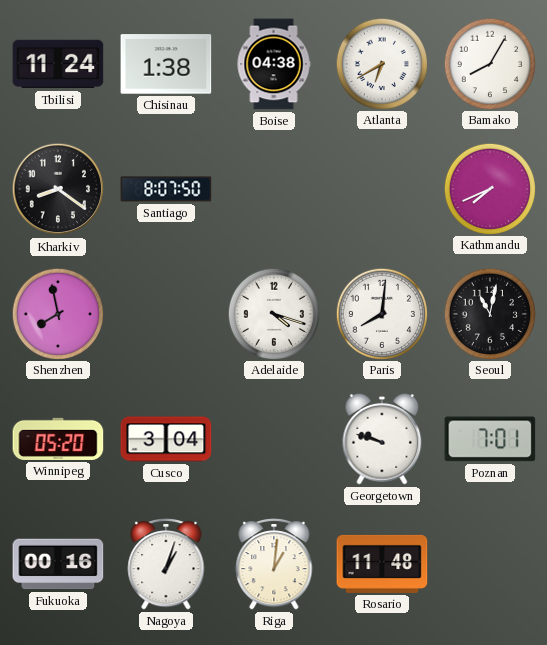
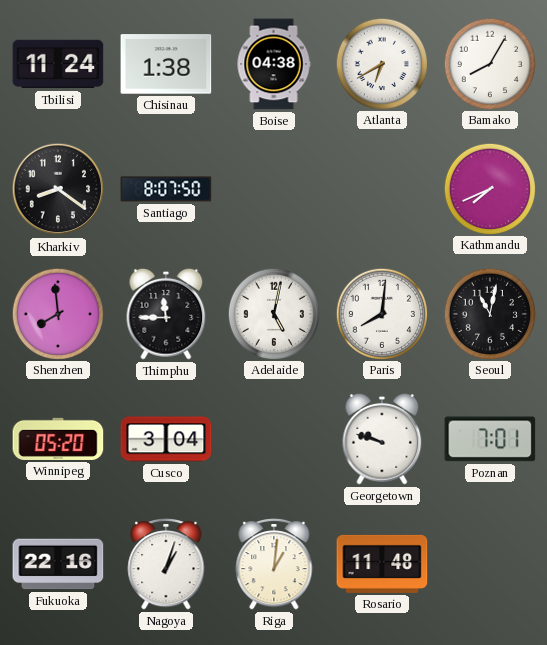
Shenzhen: 7:58 -> 7:59
Thimphu: none -> 11:45
Adelaide: 4:18 -> 5:02
Fukuoka: 00:16 -> 22:16
